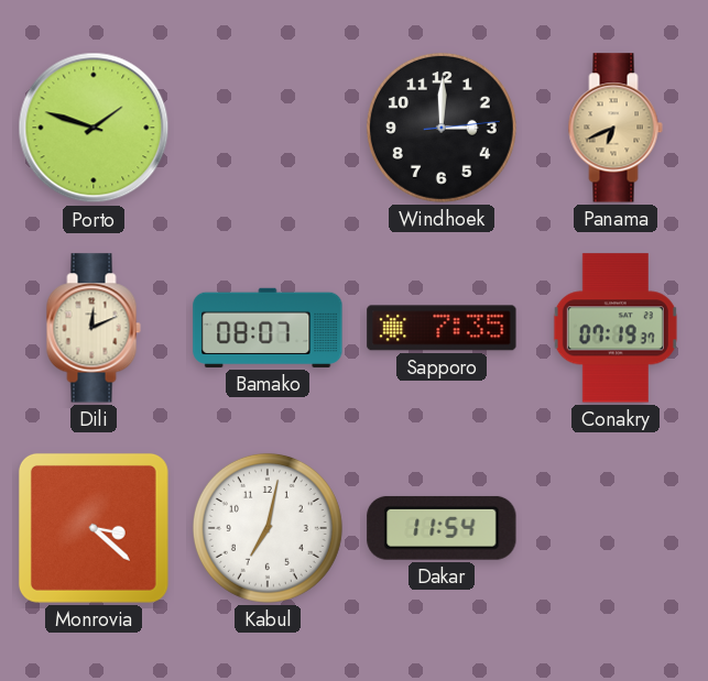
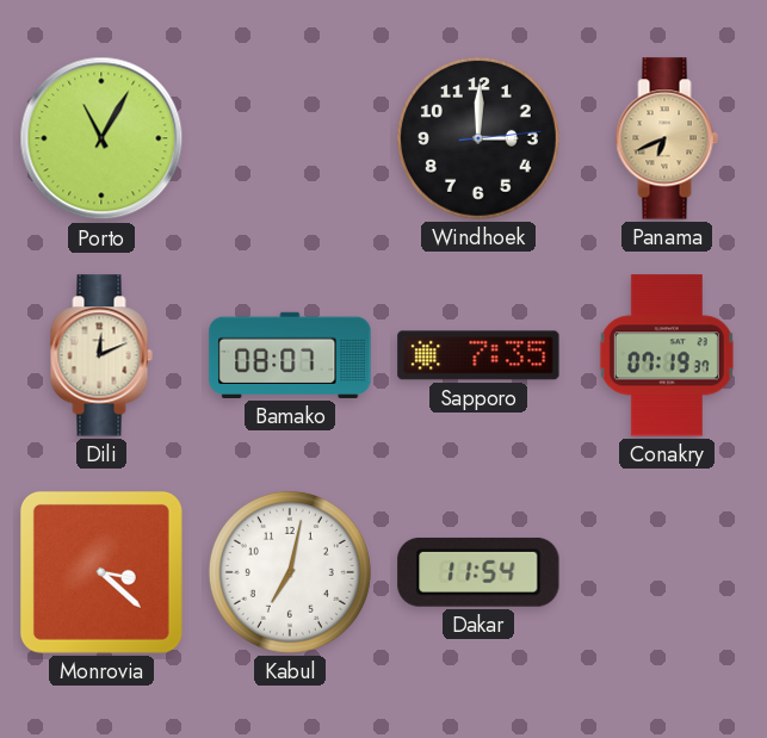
Porto: 1:48 -> 11:05
